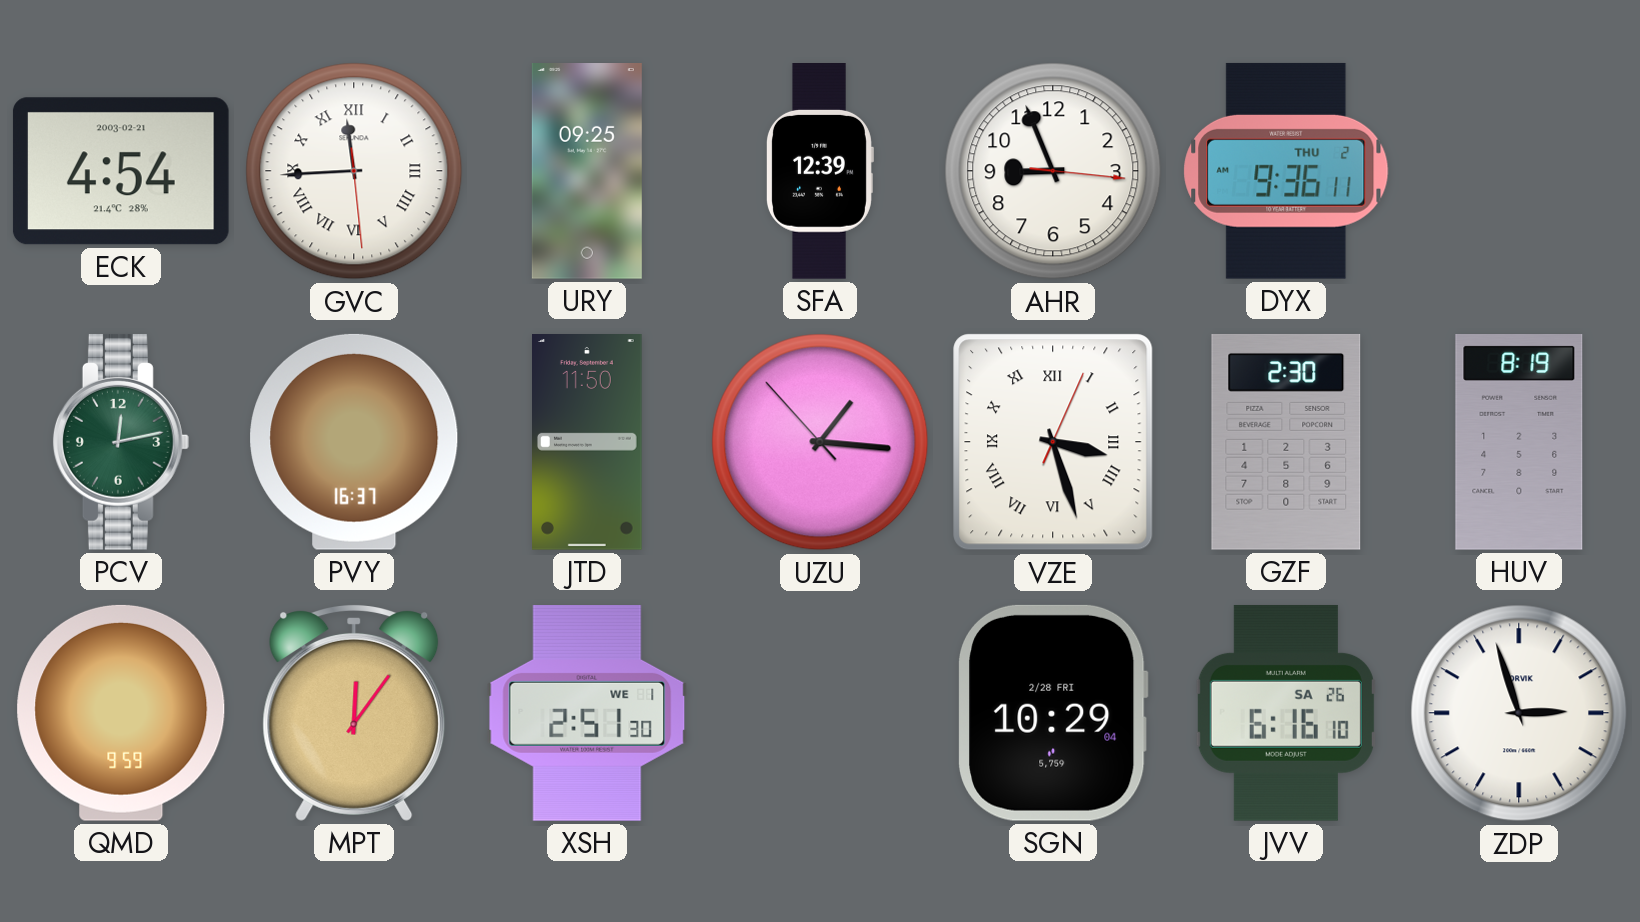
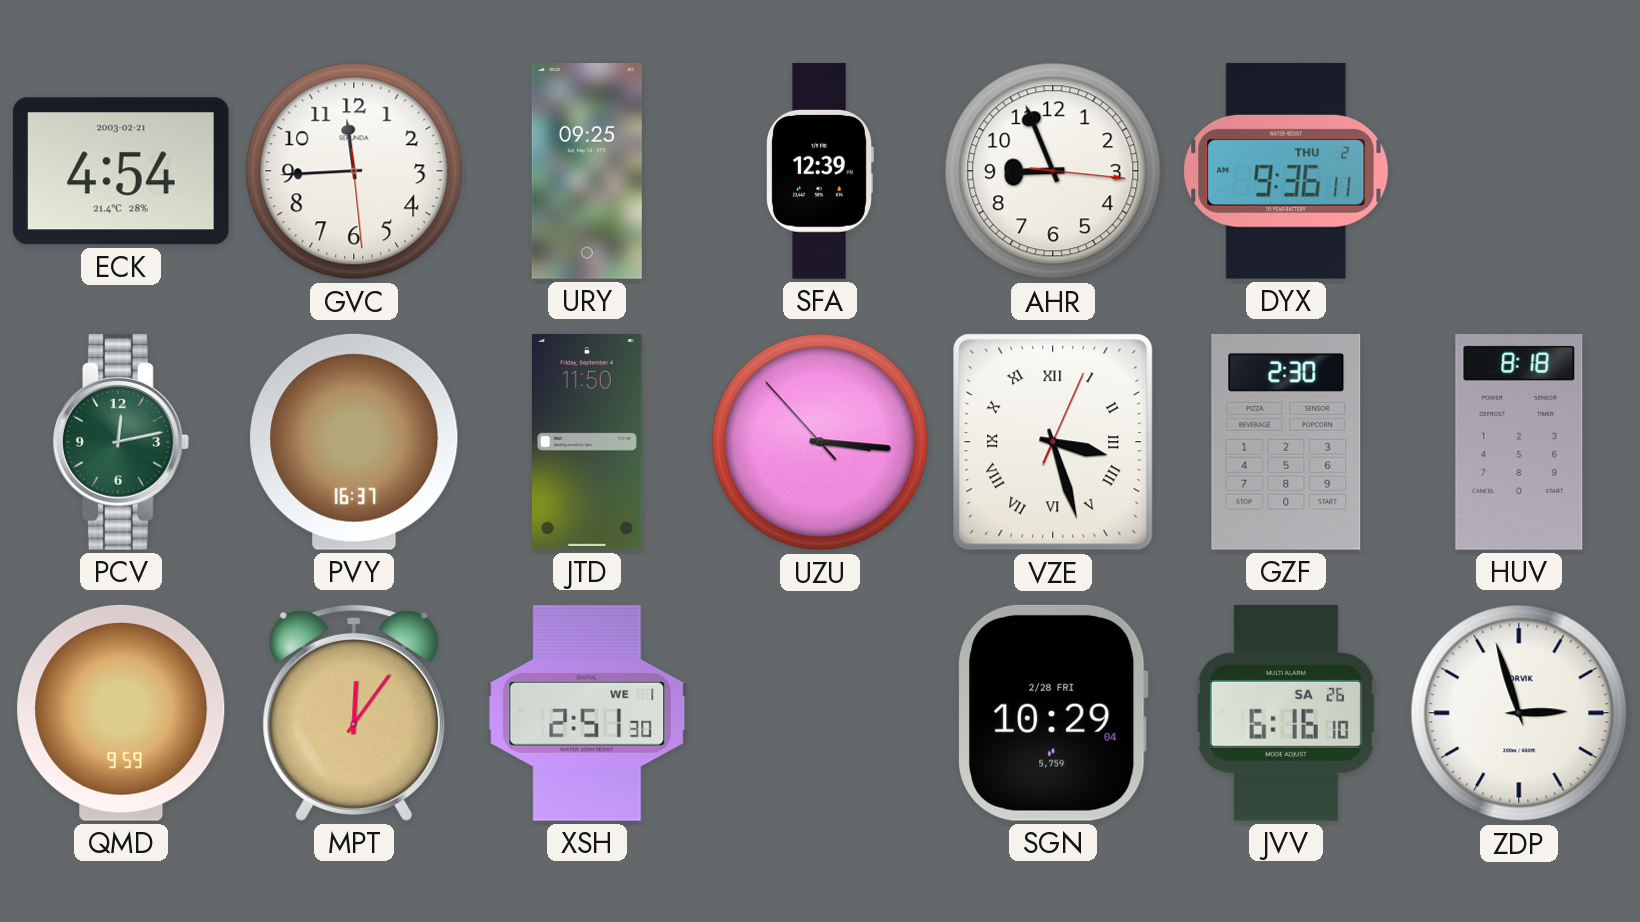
GVC numerals: Roman -> Arabic
UZU: 1:15 -> 3:15
HUV: 8:19 -> 8:18
